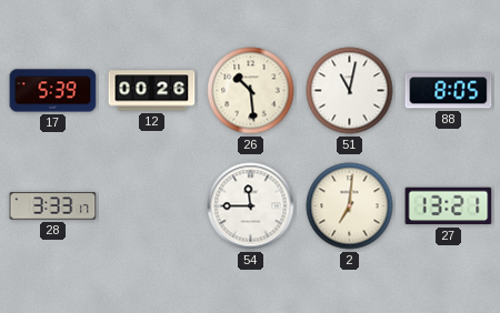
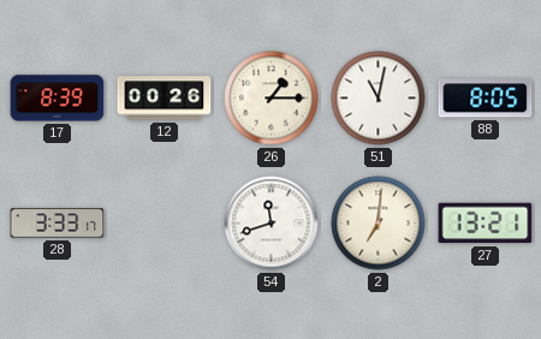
17: 5:39 -> 8:39
26: 10:29 -> 1:15
54: 11:45 -> 11:42
